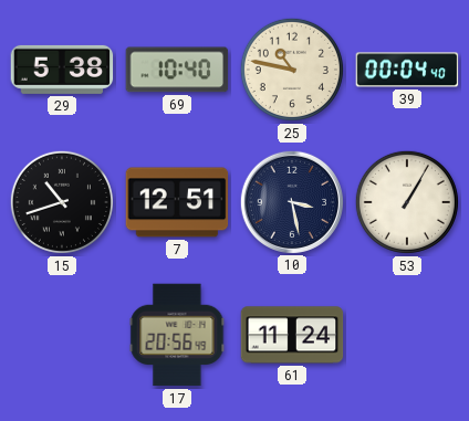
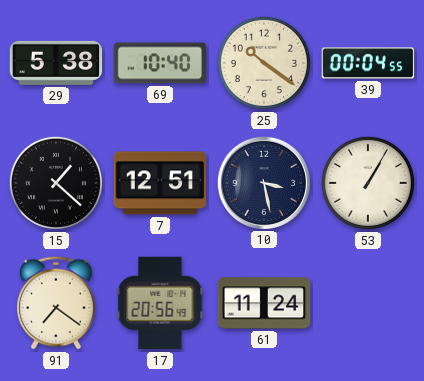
25: 10:47 -> 10:21
39: 00:04:40 -> 00:04:55
15: 10:42 -> 1:22
91: none -> 7:21
